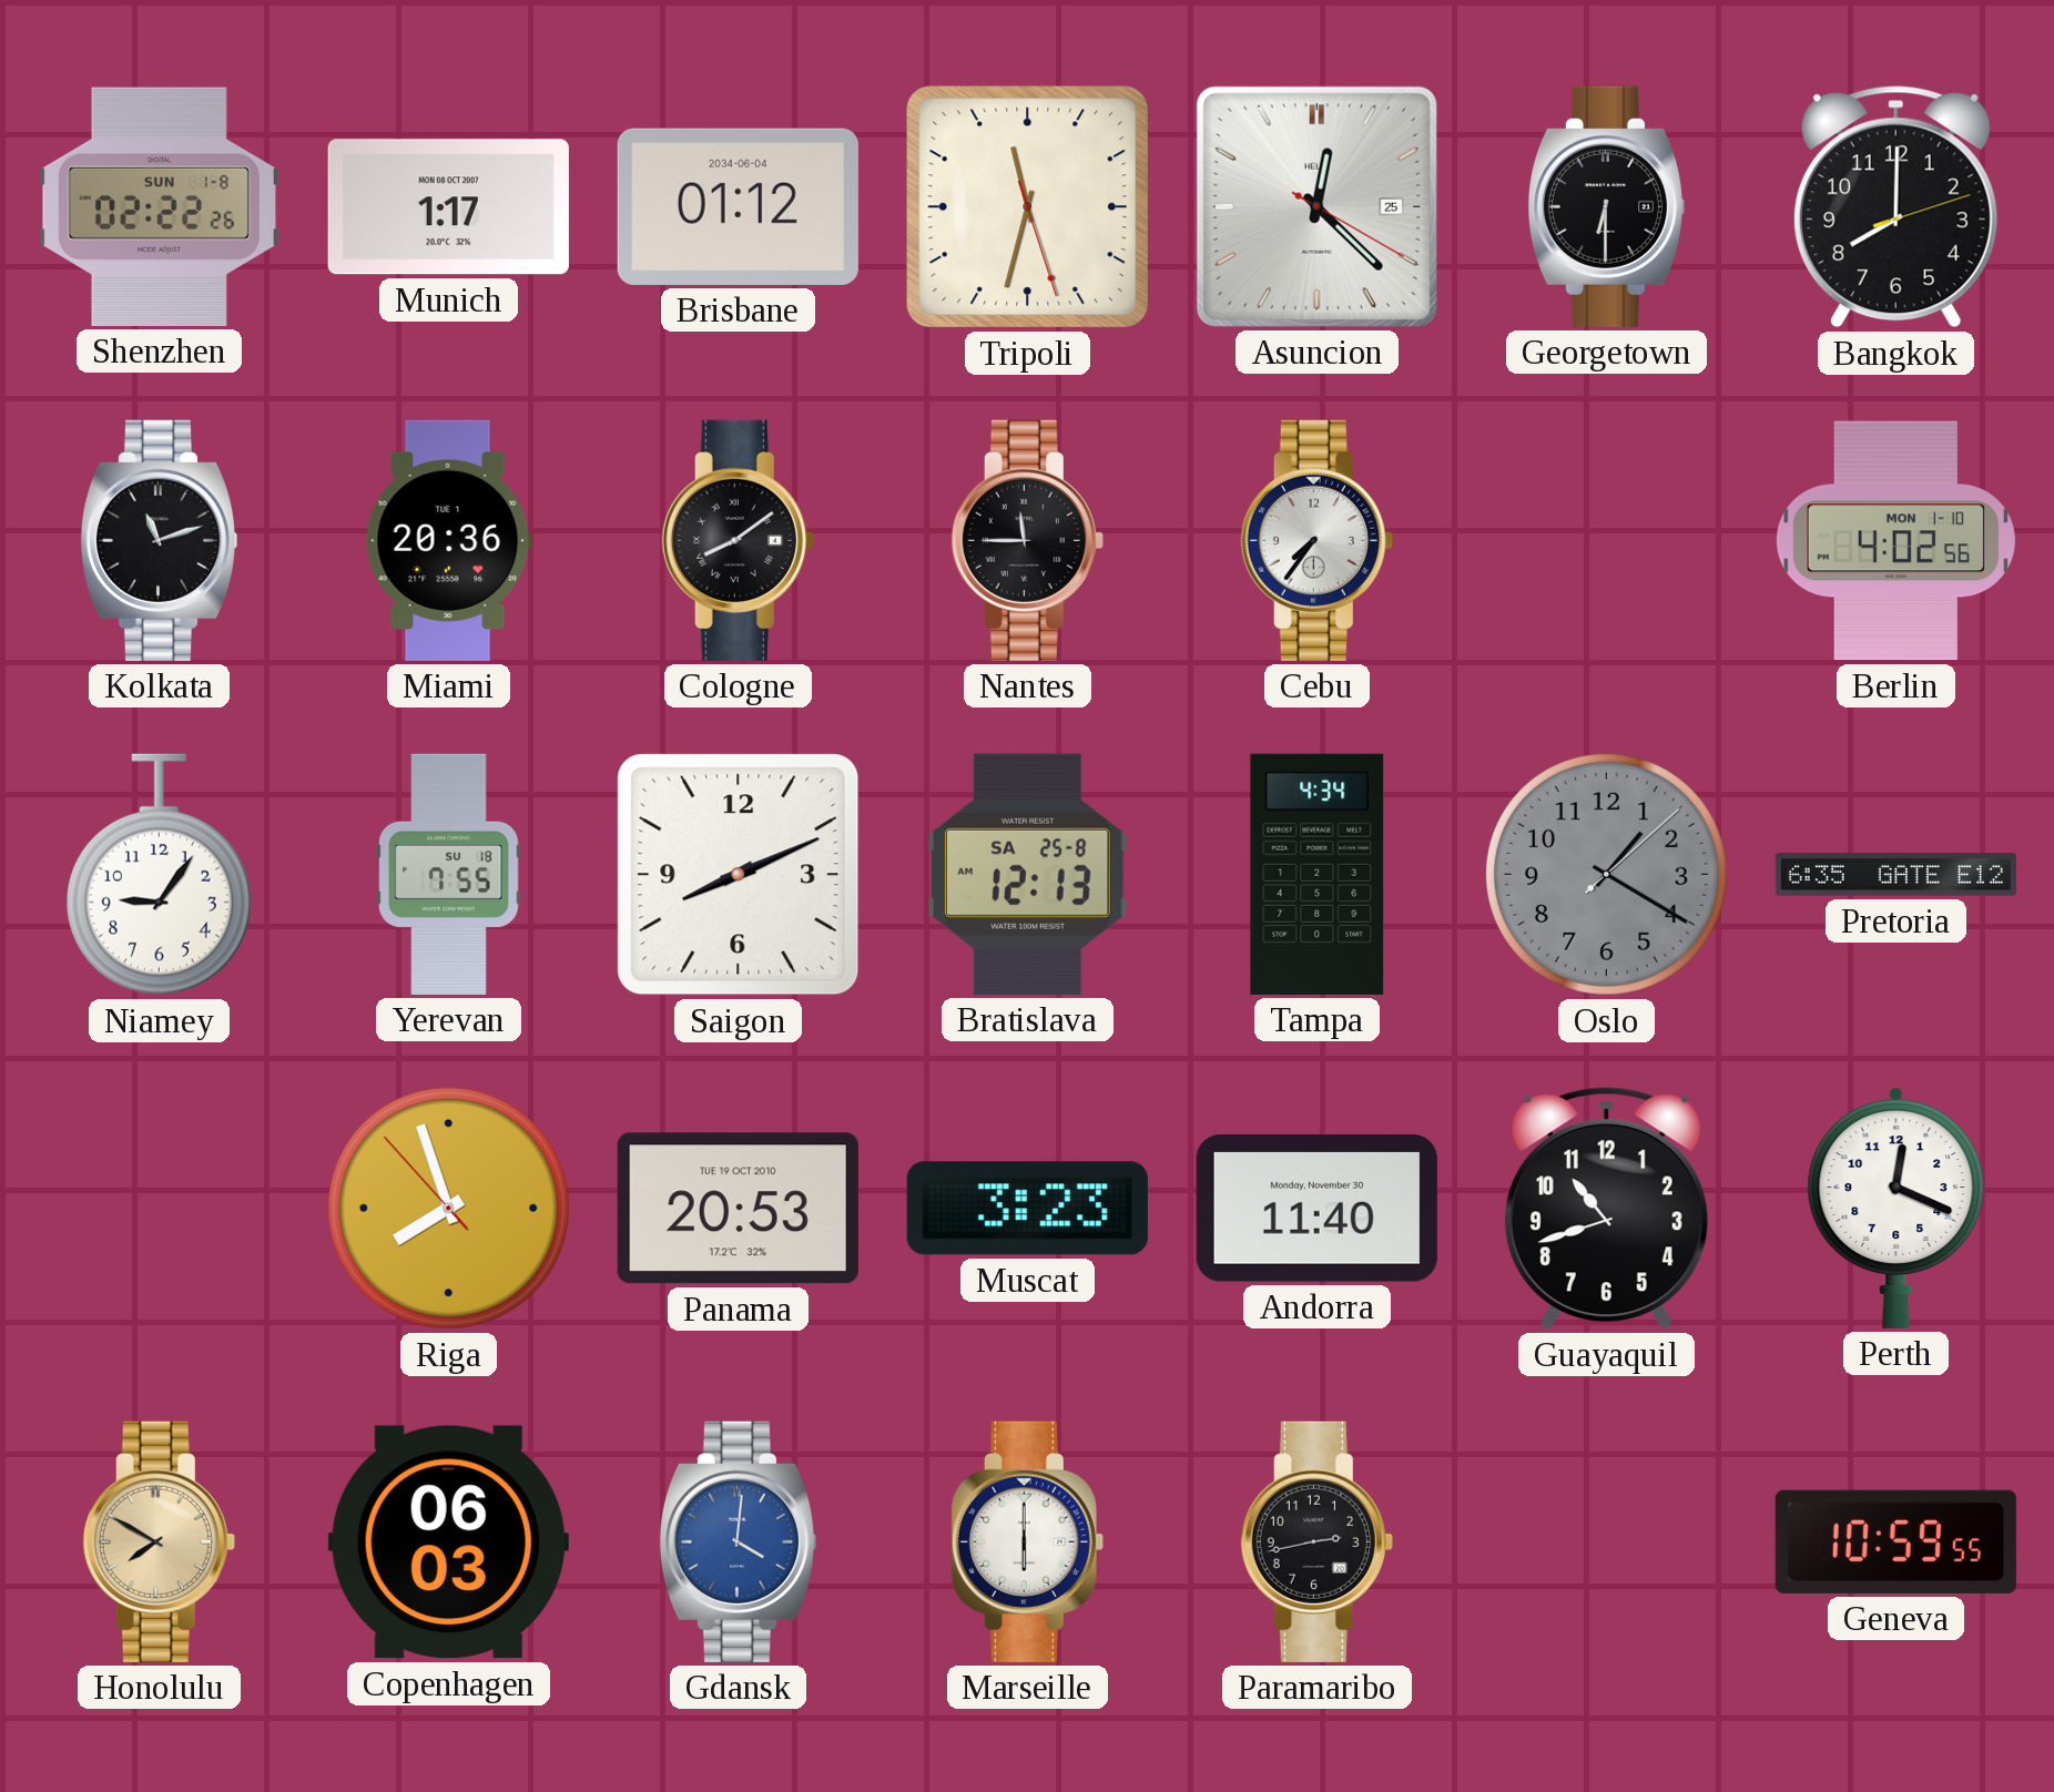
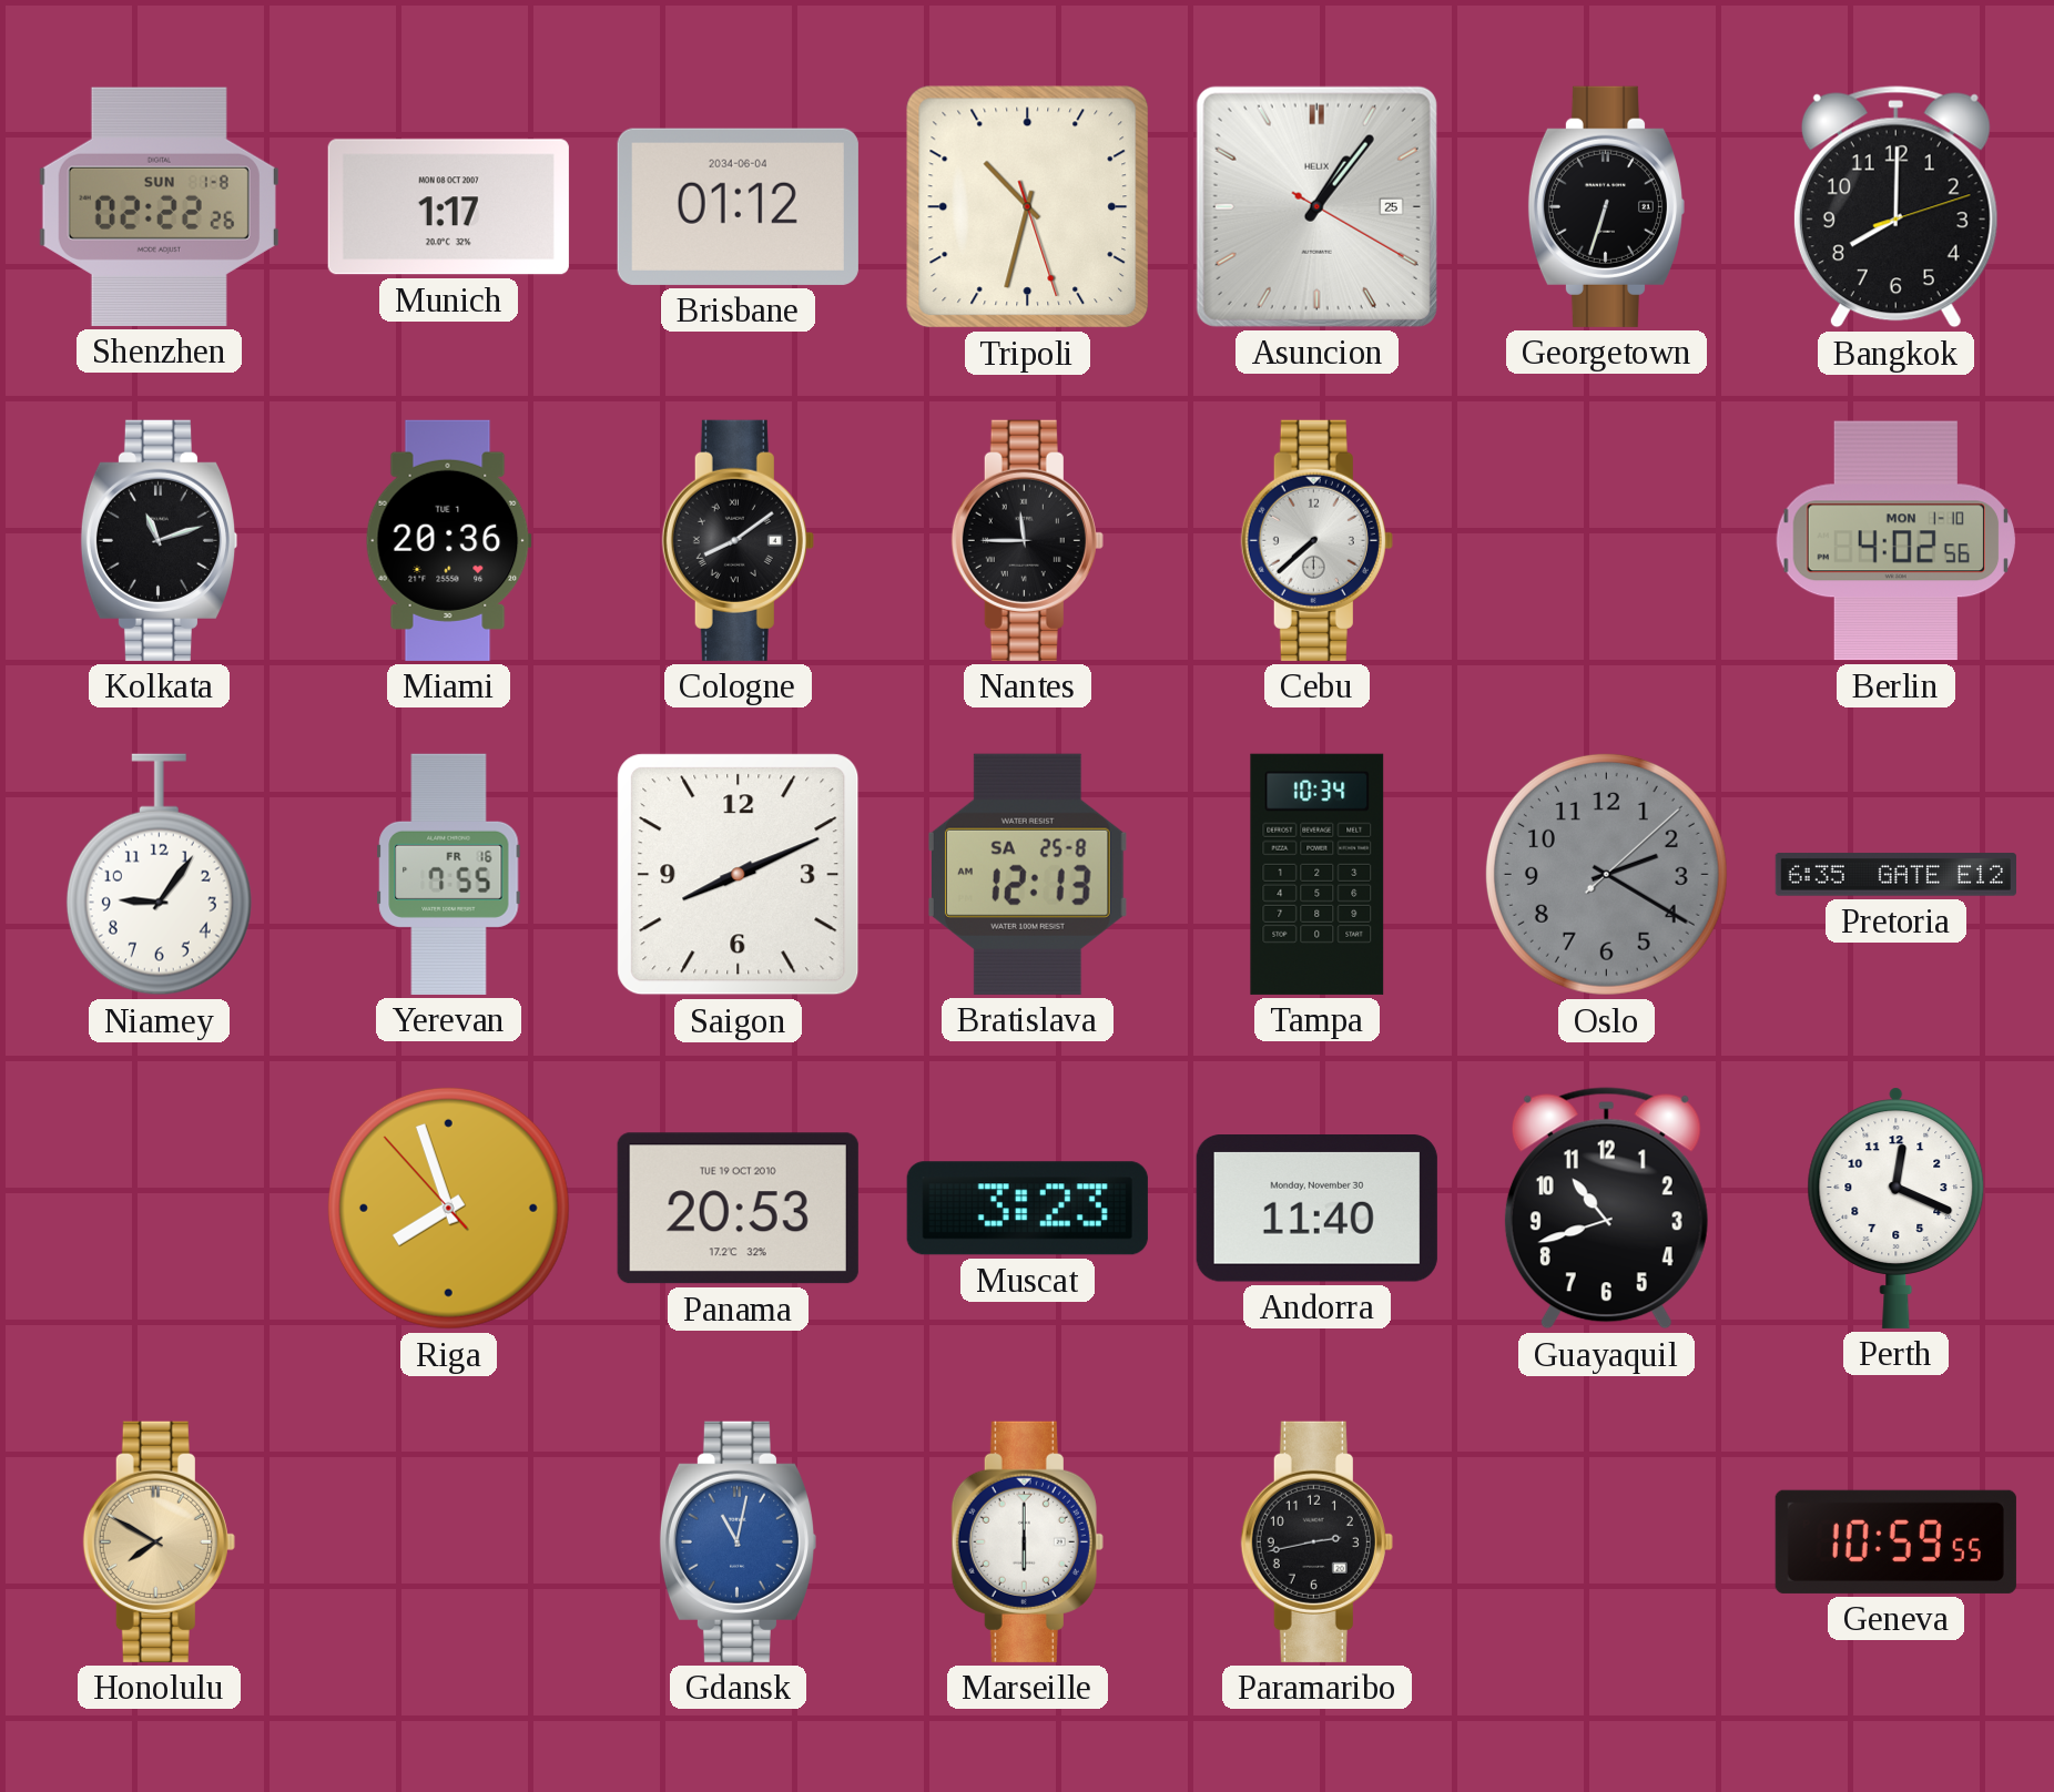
Tripoli: 11:32 -> 10:32
Asuncion: 12:22 -> 1:06
Georgetown: 6:30 -> 6:33
Cebu: 7:36 -> 7:38
Yerevan date: SU 18 -> FR 16
Tampa: 4:34 -> 10:34
Oslo: 1:20 -> 2:20
Copenhagen: 06:03 -> none
Gdansk: 4:01 -> 11:02
